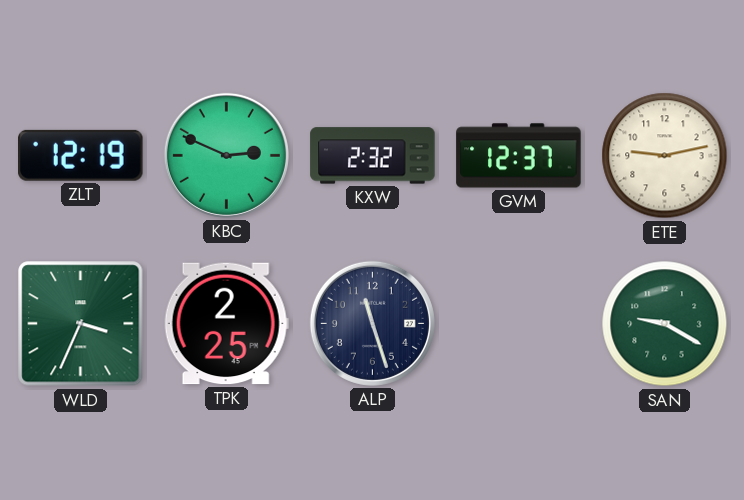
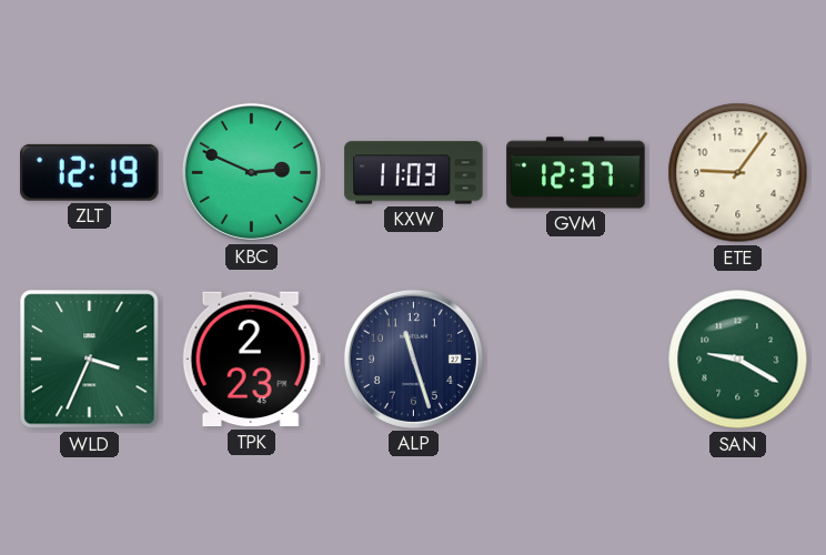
KXW: 2:32 -> 11:03
ETE: 9:13 -> 9:06
TPK: 2:25 -> 2:23
